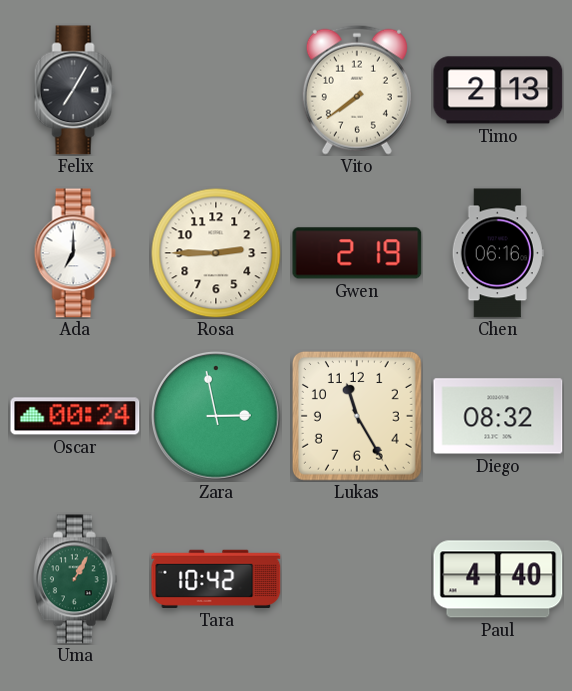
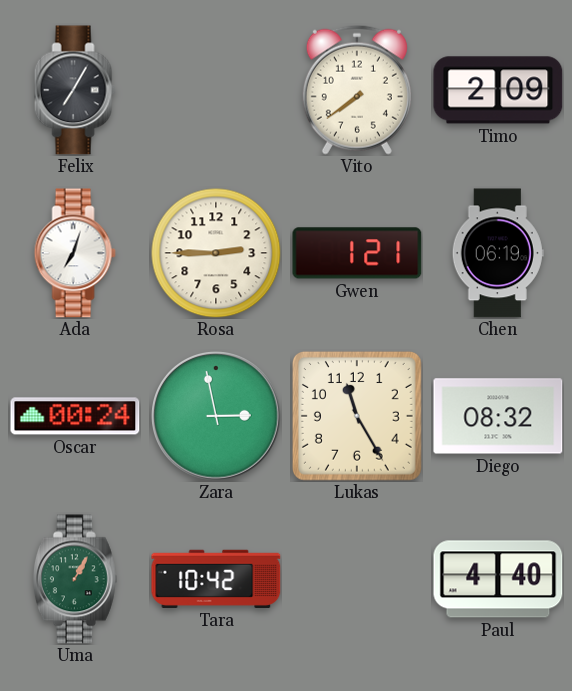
Timo: 2:13 -> 2:09
Ada: 7:00 -> 7:03
Gwen: 2:19 -> 1:21
Chen: 06:16 -> 06:19
